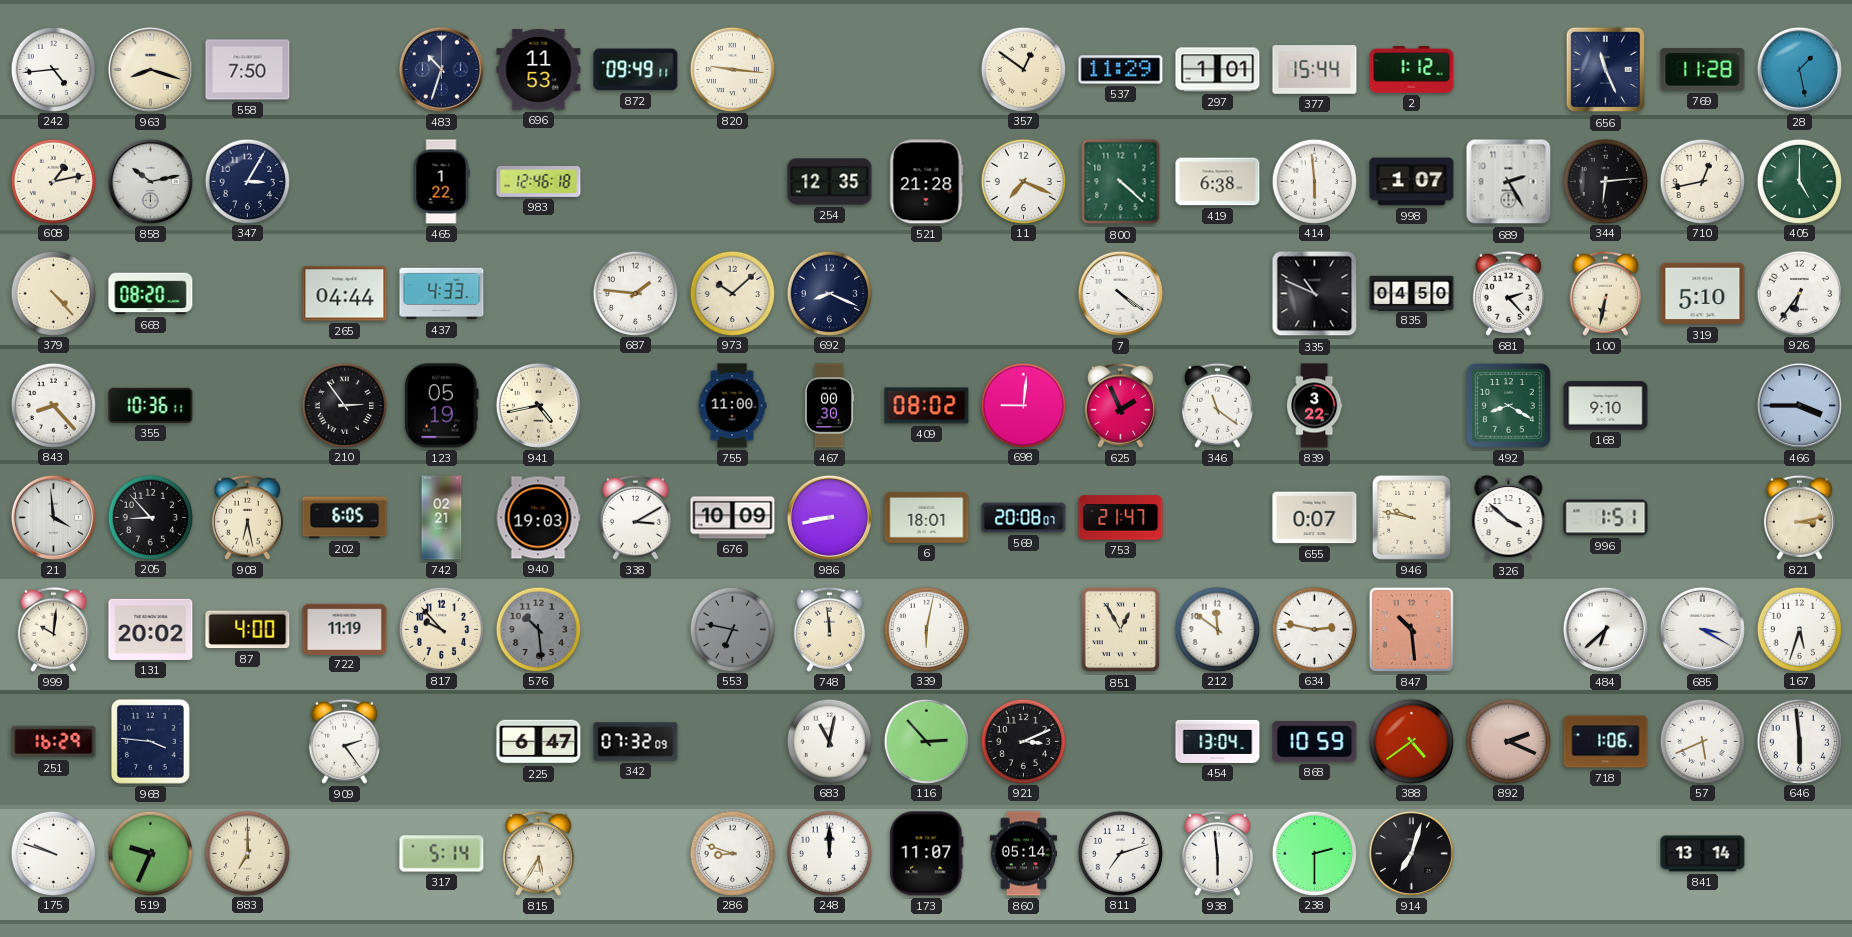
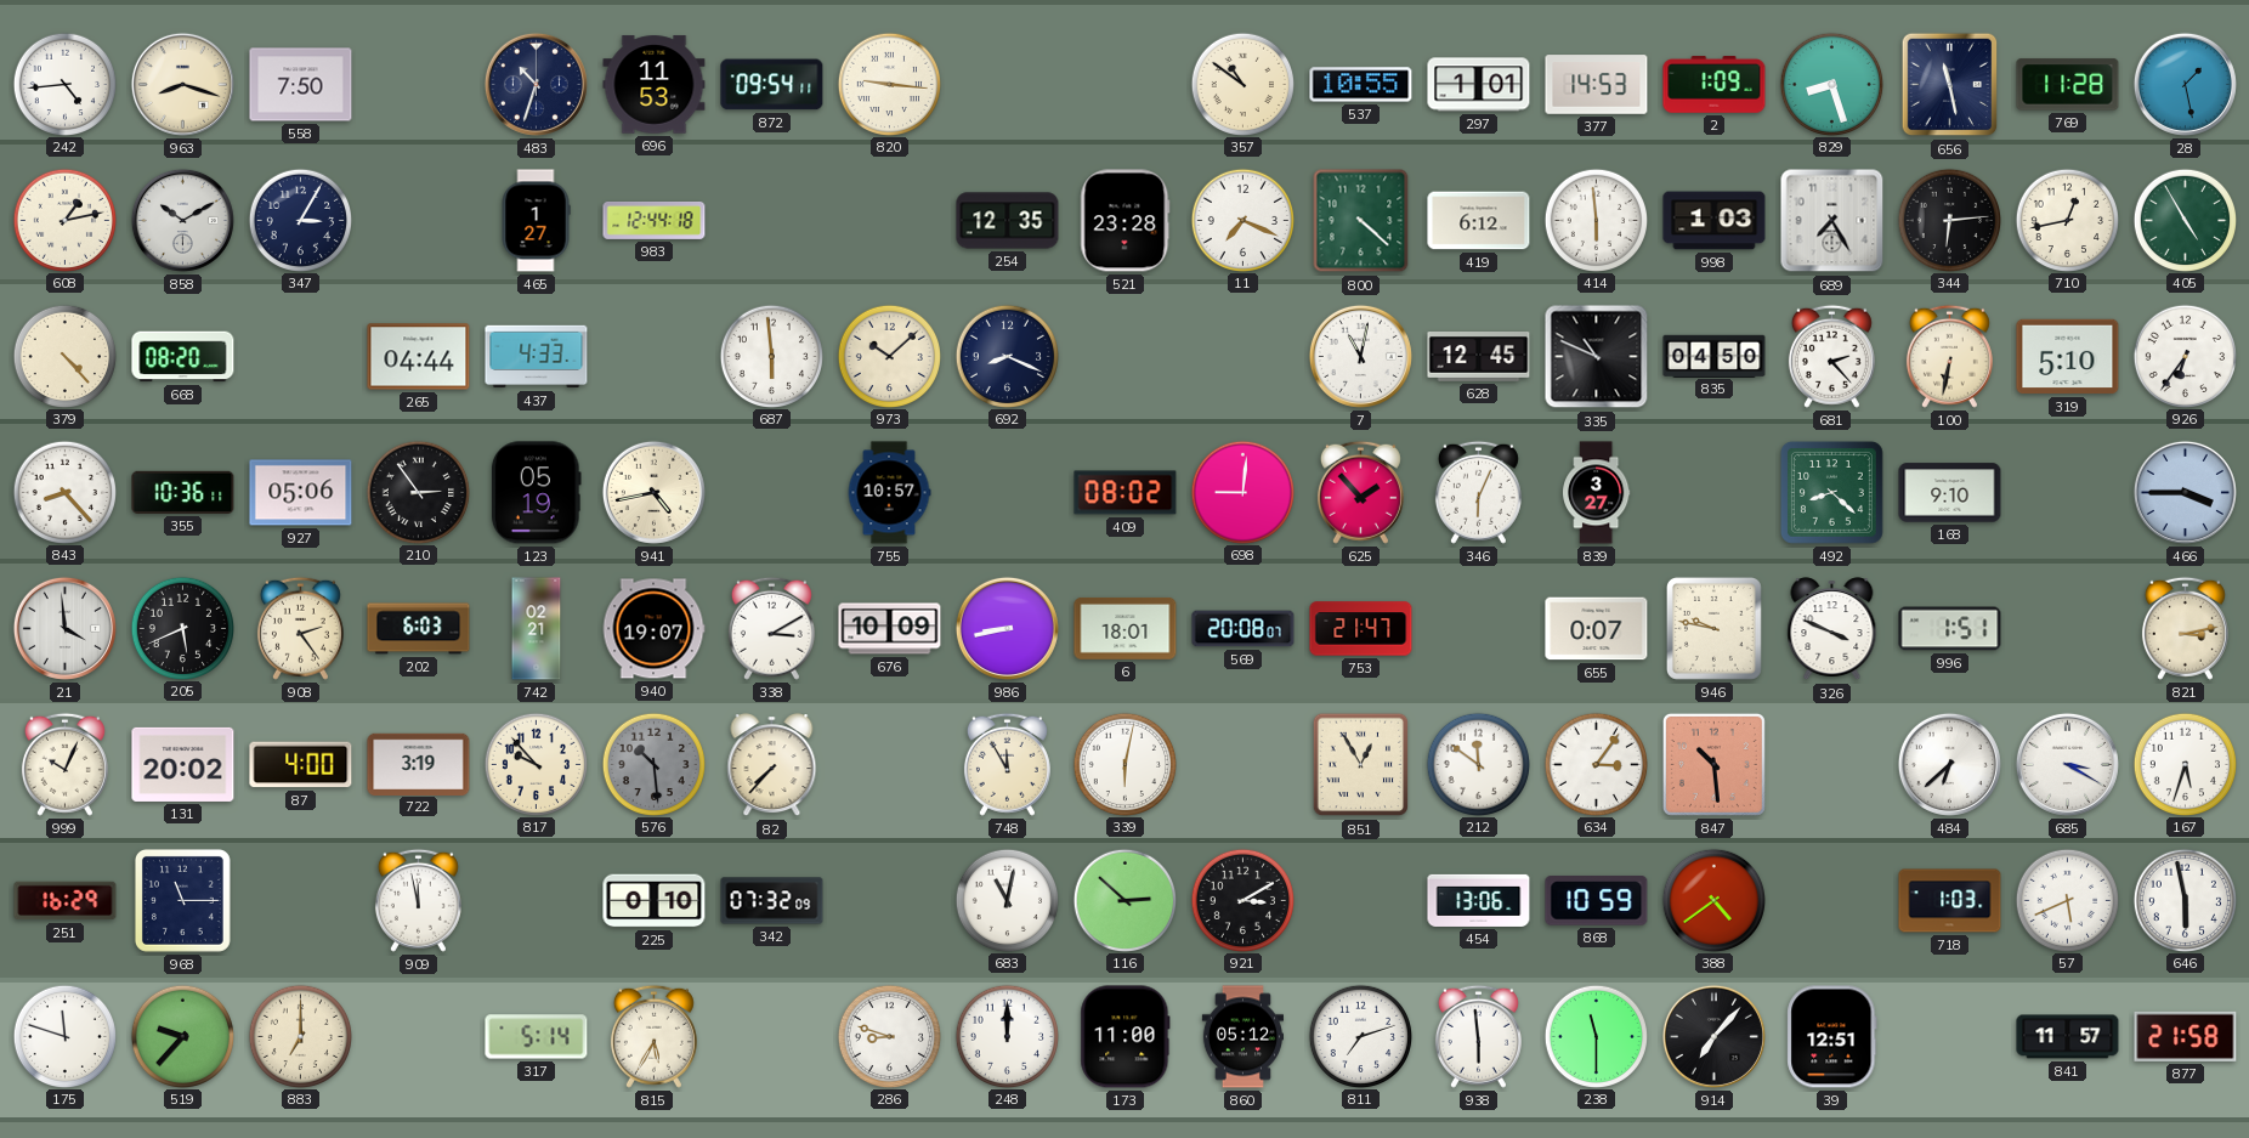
872: 09:49 -> 09:54
357: 12:51 -> 10:51
537: 11:29 -> 10:55
377: 15:44 -> 14:53
2: 1:12 -> 1:09
829: none -> 8:27
656: 11:26 -> 11:28
858: 10:13 -> 10:10
465: 1:22 -> 1:27
983: 12:46 -> 12:44
521: 21:28 -> 23:28
419: 6:38 -> 6:12
998: 1:07 -> 1:03
689: 2:25 -> 7:25
405: 5:00 -> 4:55
687: 1:46 -> 5:59
7: 4:21 -> 11:02
628: none -> 12:45
927: none -> 05:06
755: 11:00 -> 10:57
467: 00:30 -> none
625: 1:56 -> 1:53
346: 11:21 -> 6:04
839: 3:22 -> 3:27
492: 8:20 -> 8:22
205: 8:53 -> 5:41
908: 6:28 -> 2:24
202: 6:05 -> 6:03
940: 19:03 -> 19:07
326: 3:52 -> 3:49
999: 10:01 -> 10:04
722: 11:19 -> 3:19
82: none -> 7:37
553: 6:47 -> none
748: 11:59 -> 11:55
634: 2:47 -> 3:06
968: 3:46 -> 11:15
909: 2:24 -> 11:58
225: 6:47 -> 0:10
116: 2:53 -> 2:52
921: 3:11 -> 3:10
454: 13:04 -> 13:06
892: 2:19 -> none
718: 1:06 -> 1:03
646: 5:59 -> 5:58
175: 9:48 -> 11:48
519: 9:34 -> 9:37
173: 11:07 -> 11:00
860: 05:14 -> 05:12
238: 2:30 -> 11:30
914: 7:03 -> 7:07
39: none -> 12:51
841: 13:14 -> 11:57
877: none -> 21:58
